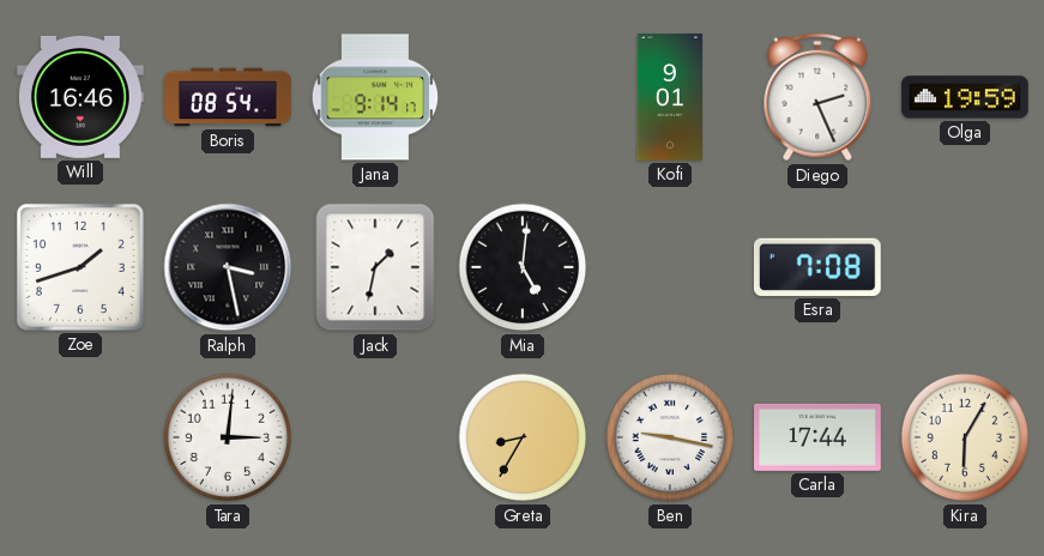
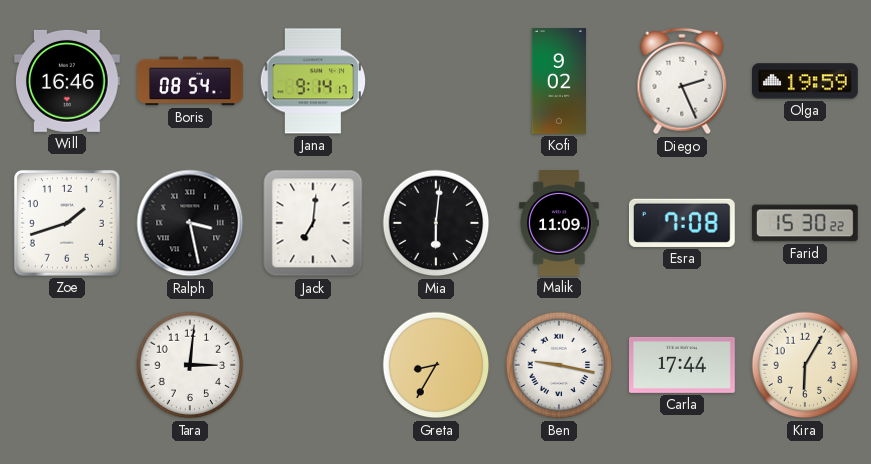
Kofi: 9:01 -> 9:02
Jack: 1:32 -> 7:01
Mia: 5:01 -> 6:01
Malik: none -> 11:09
Farid: none -> 15:30
